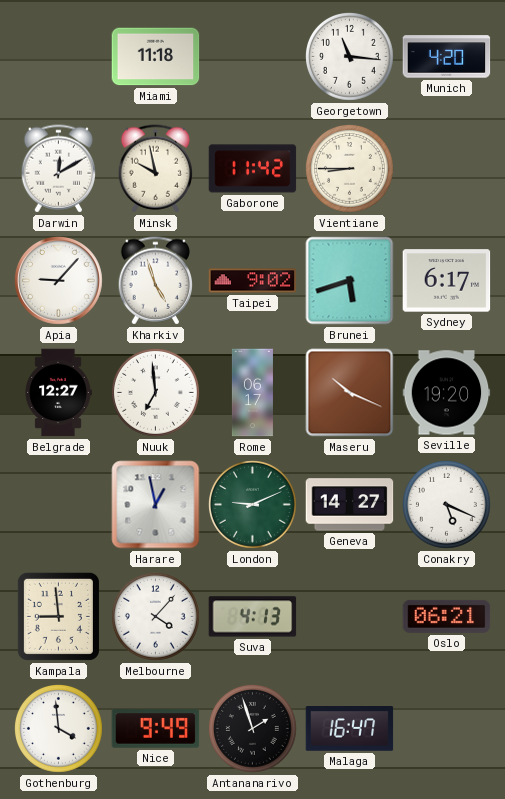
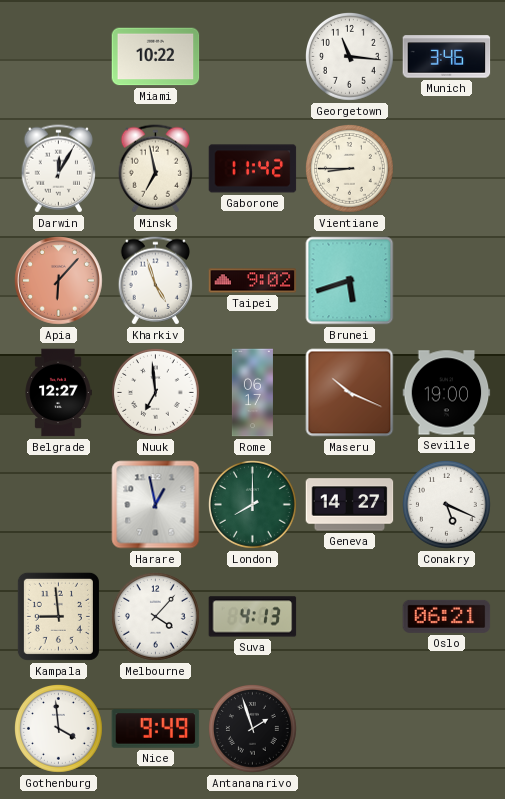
Miami: 11:18 -> 10:22
Munich: 4:20 -> 3:46
Darwin: 12:10 -> 12:05
Minsk: 9:58 -> 6:58
Apia: 9:07 -> 6:07
Apia dial: white -> salmon
Sydney: 6:17 -> none
Seville: 19:20 -> 19:00
London: 9:11 -> 8:00
Malaga: 16:47 -> none
